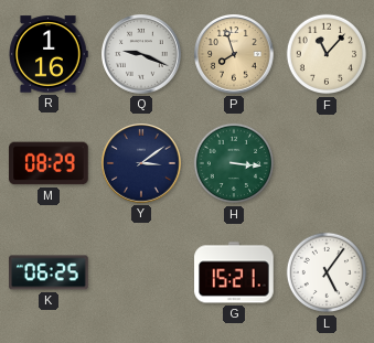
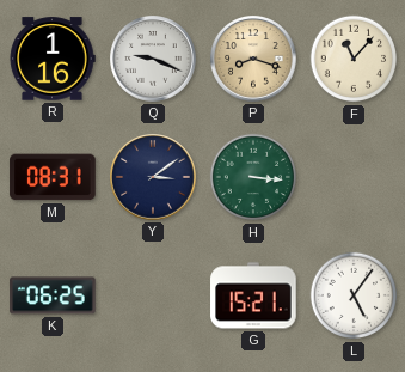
P: 7:57 -> 8:18
M: 08:29 -> 08:31
